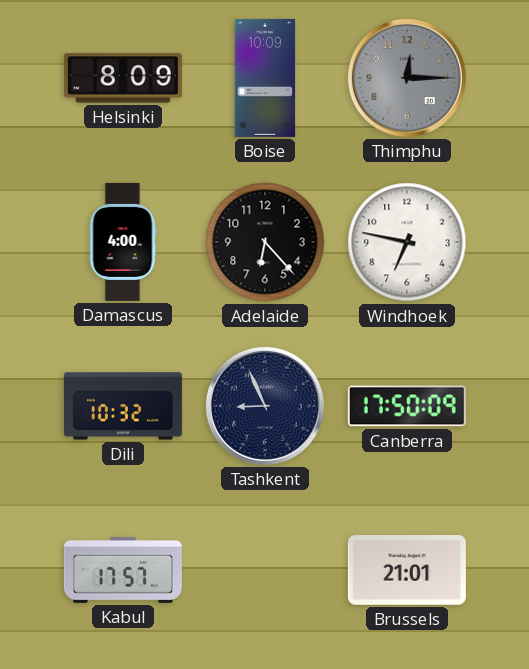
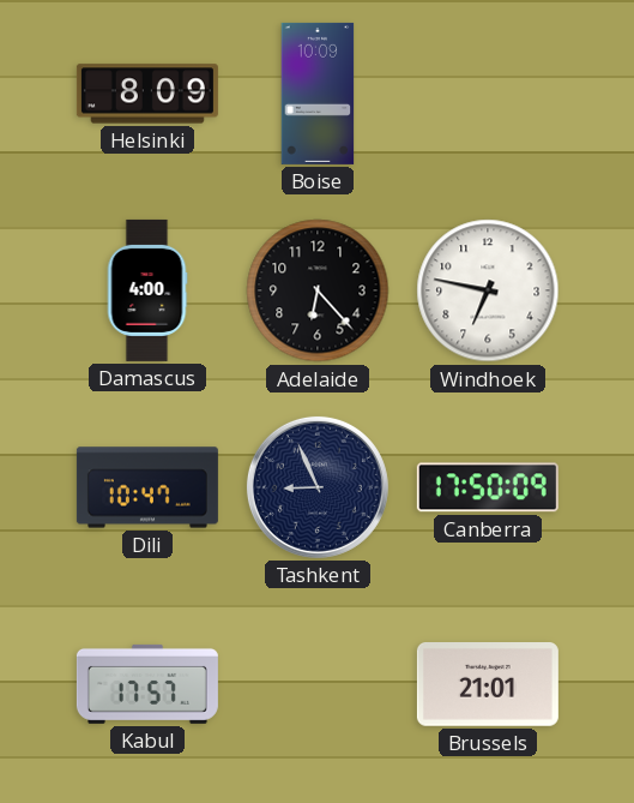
Thimphu: 12:15 -> none
Dili: 10:32 -> 10:47
